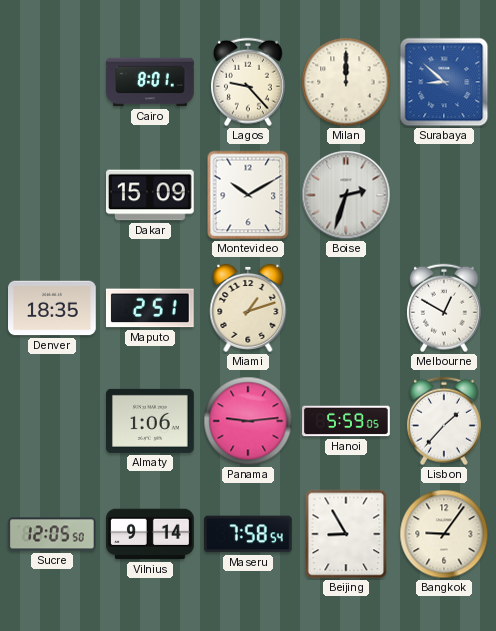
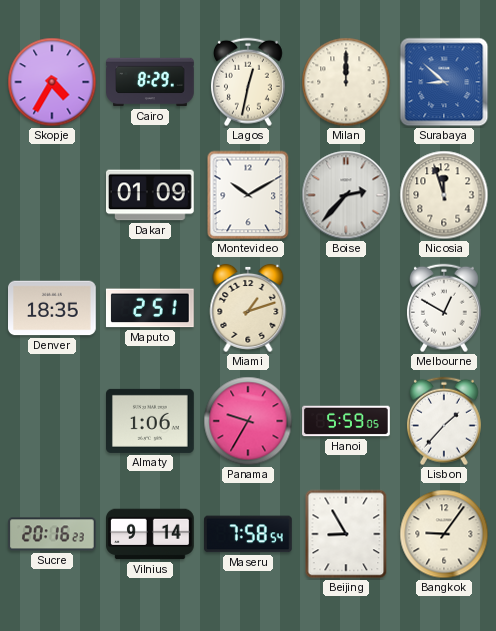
Skopje: none -> 4:35
Cairo: 8:01 -> 8:29
Lagos: 9:23 -> 12:32
Dakar: 15:09 -> 01:09
Boise: 2:33 -> 2:37
Nicosia: none -> 11:57
Panama: 9:14 -> 9:35
Sucre: 12:05 -> 20:16
